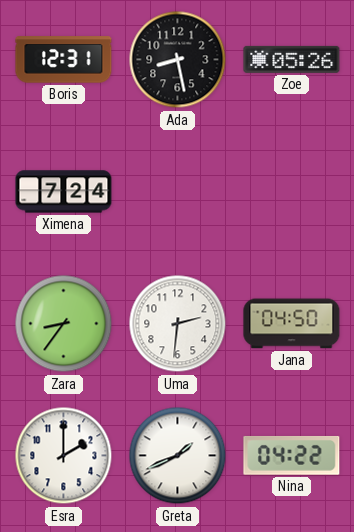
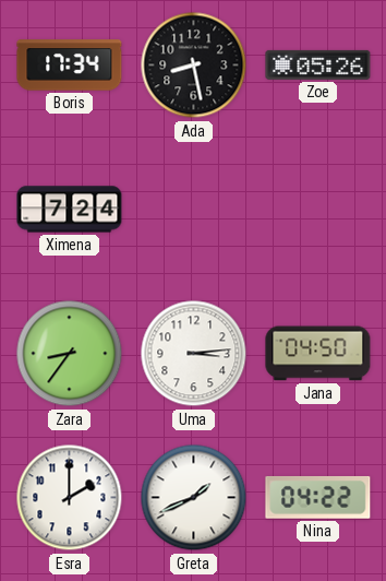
Boris: 12:31 -> 17:34
Uma: 2:31 -> 3:14
